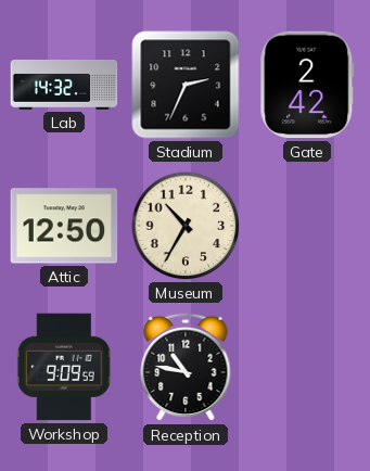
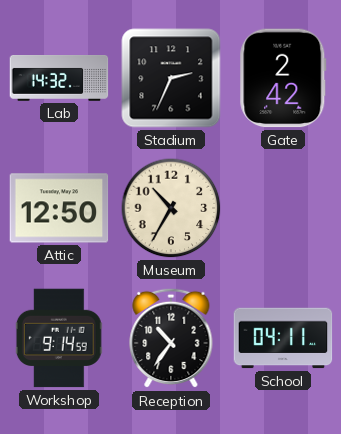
Workshop: 9:09 -> 9:14
Reception: 10:47 -> 10:36
School: none -> 04:11
